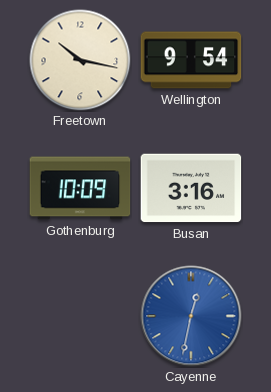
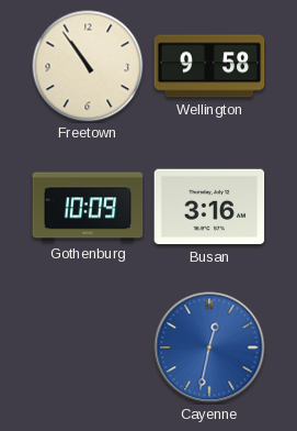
Freetown: 10:17 -> 10:54
Wellington: 9:54 -> 9:58
